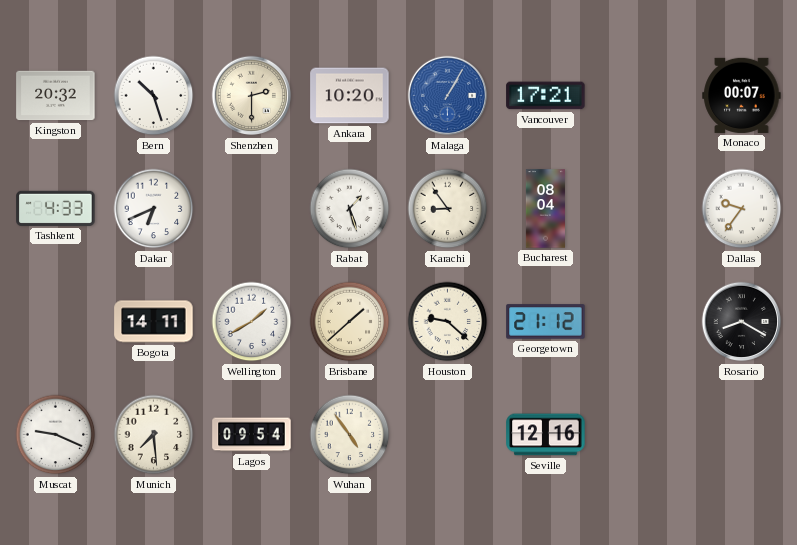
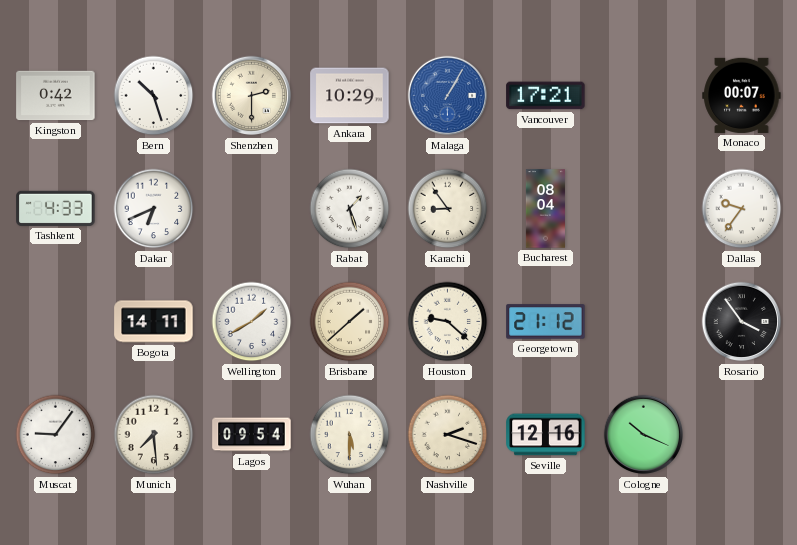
Kingston: 20:32 -> 0:42
Ankara: 10:20 -> 10:29
Rosario: 8:20 -> 3:54
Muscat: 9:19 -> 9:06
Wuhan: 4:54 -> 5:30
Nashville: none -> 2:18
Cologne: none -> 10:19
